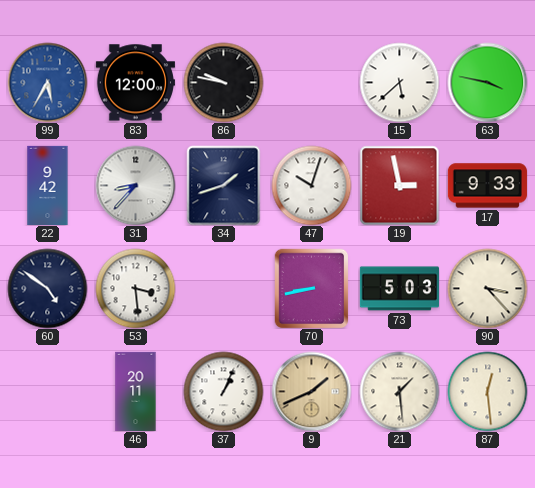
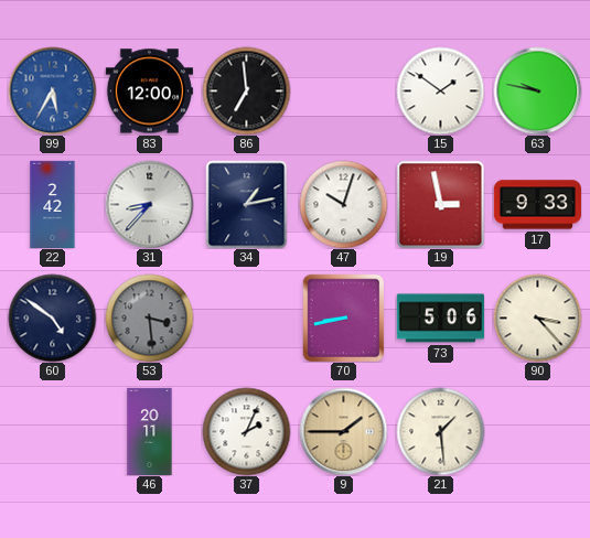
86: 9:47 -> 6:59
15: 5:38 -> 1:51
63: 3:47 -> 9:47
22: 9:42 -> 2:42
34: 1:42 -> 1:13
53 dial: white -> grey
73: 5:03 -> 5:06
37: 1:04 -> 2:04
9: 1:41 -> 1:45
87: 12:29 -> none
